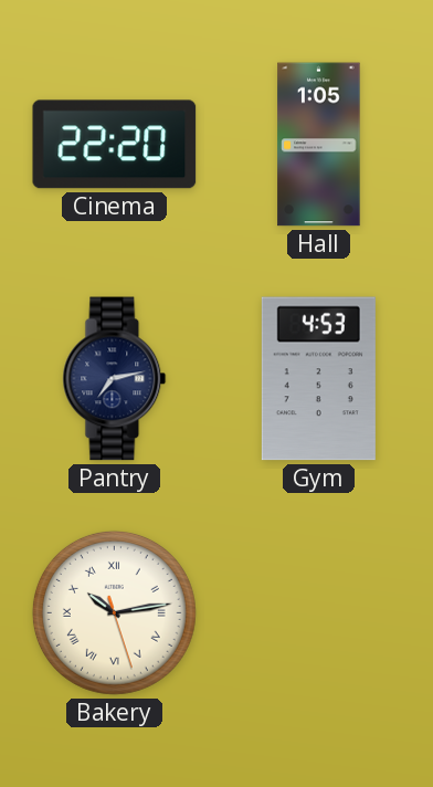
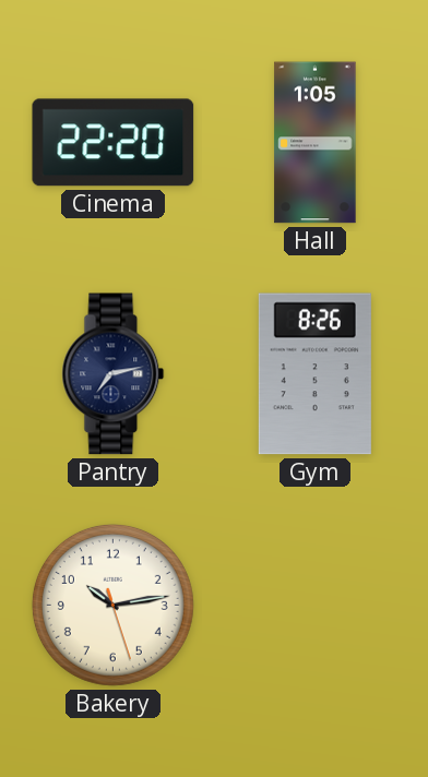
Gym: 4:53 -> 8:26
Bakery numerals: Roman -> Arabic
